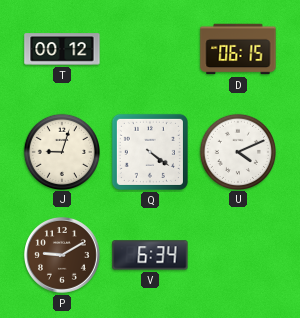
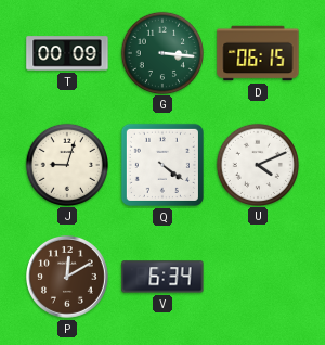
T: 00:12 -> 00:09
G: none -> 3:16
P: 9:10 -> 12:10
